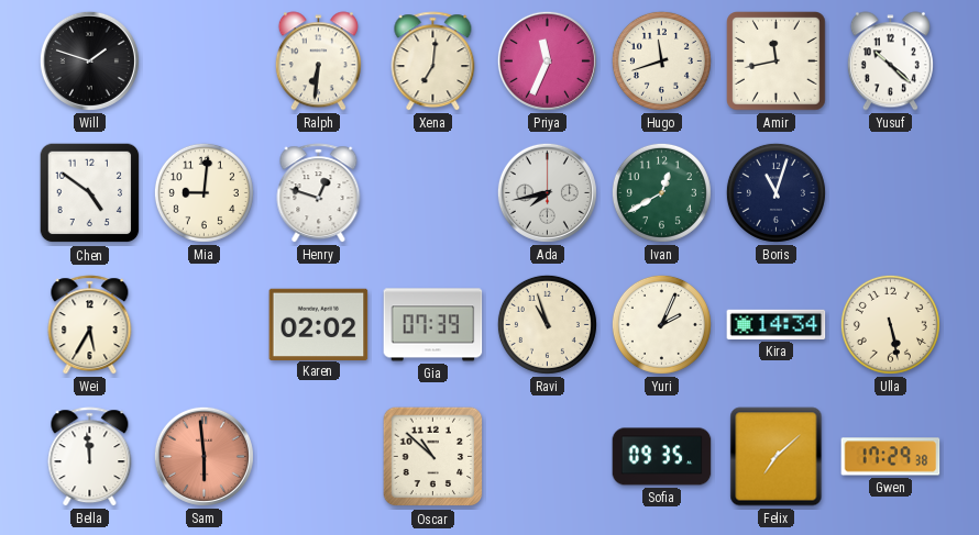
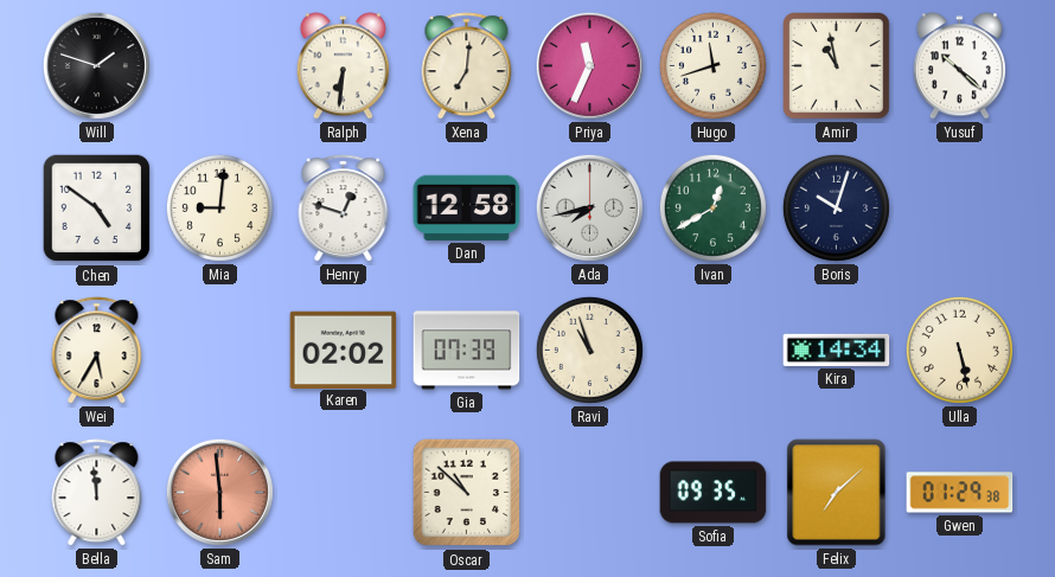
Amir: 11:43 -> 10:58
Dan: none -> 12:58
Boris: 11:03 -> 10:03
Yuri: 2:04 -> none
Gwen: 17:29 -> 01:29
